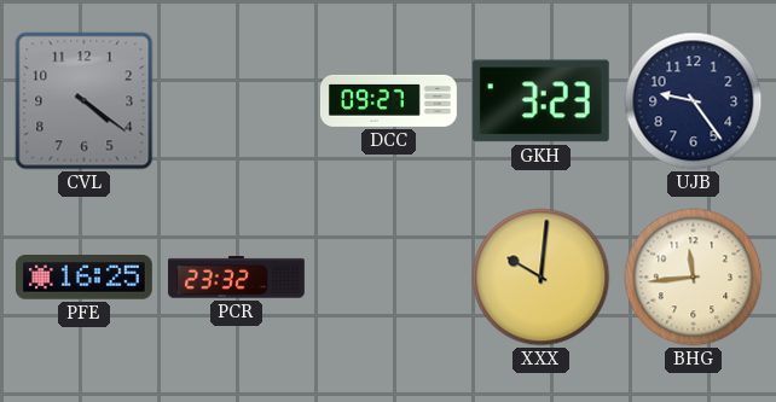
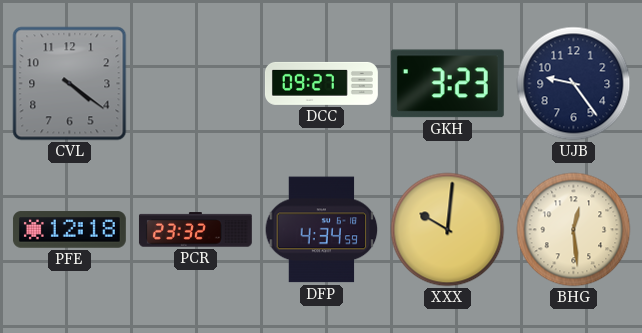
PFE: 16:25 -> 12:18
DFP: none -> 4:34
BHG: 11:44 -> 12:29
